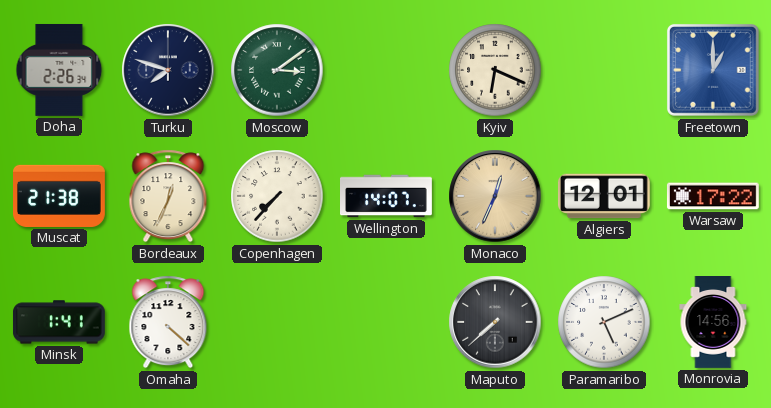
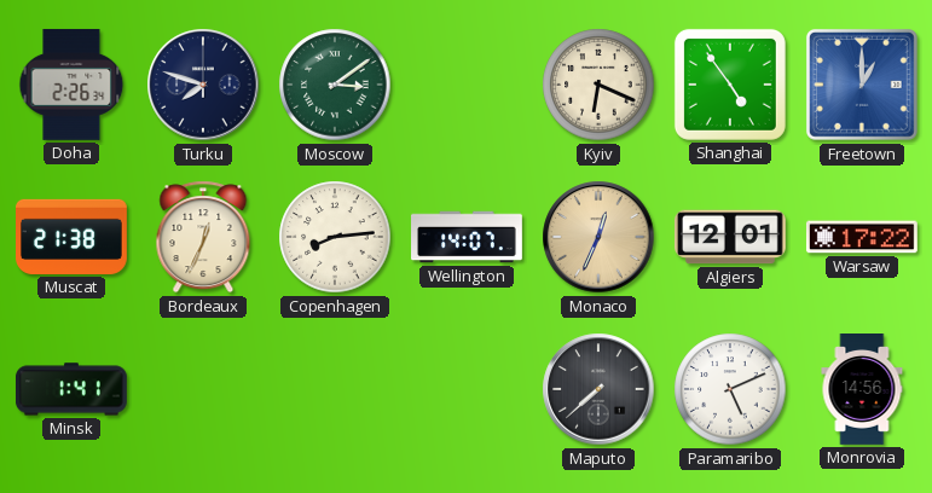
Shanghai: none -> 4:54
Copenhagen: 7:37 -> 8:14
Omaha: 4:22 -> none
